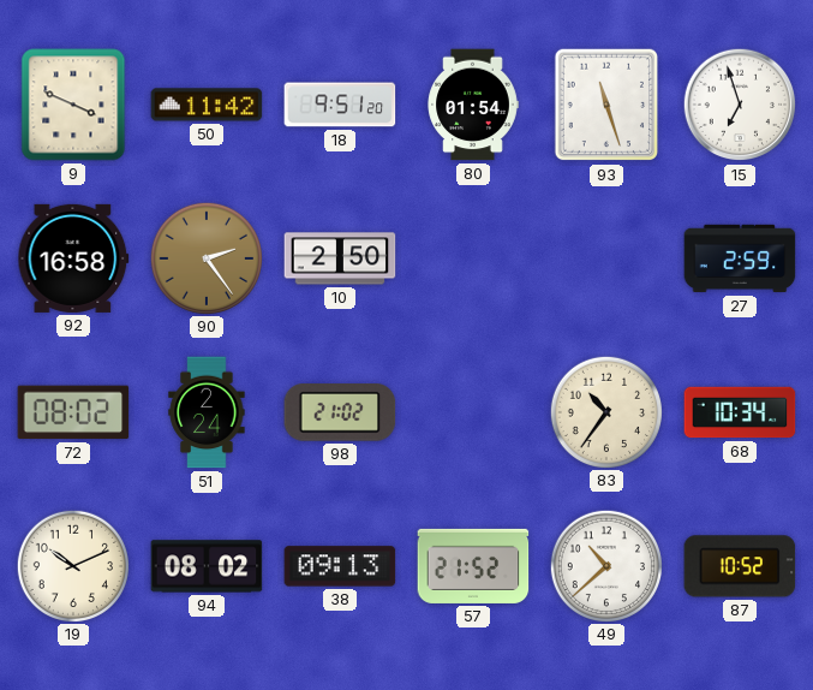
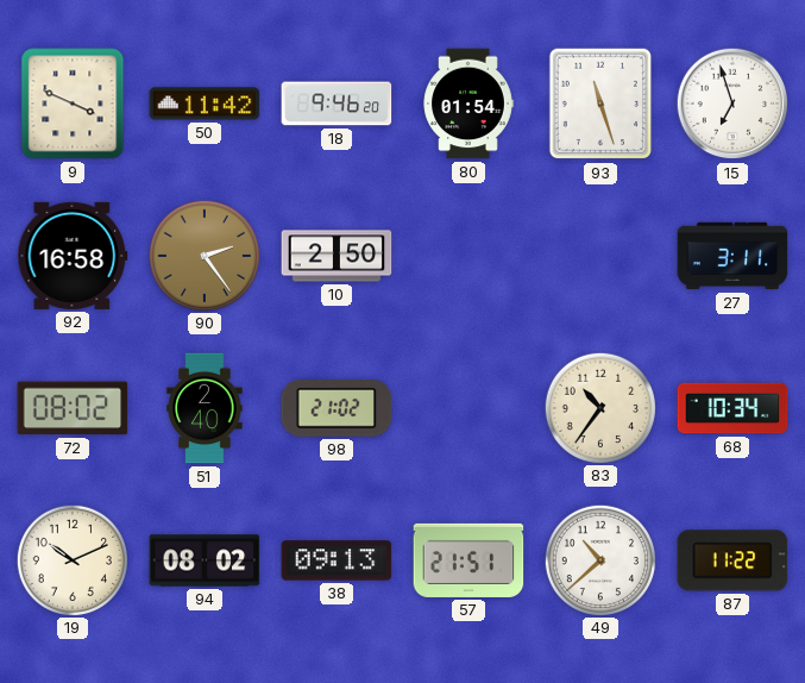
18: 9:51 -> 9:46
27: 2:59 -> 3:11
51: 2:24 -> 2:40
57: 21:52 -> 21:51
87: 10:52 -> 11:22
